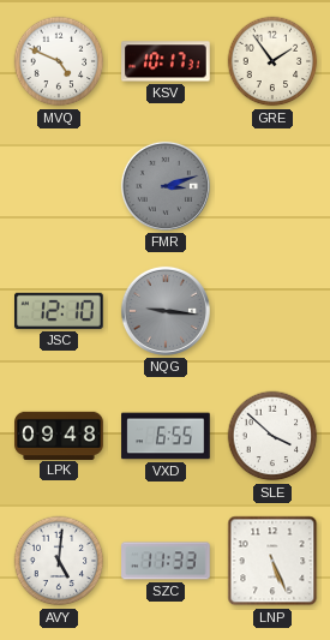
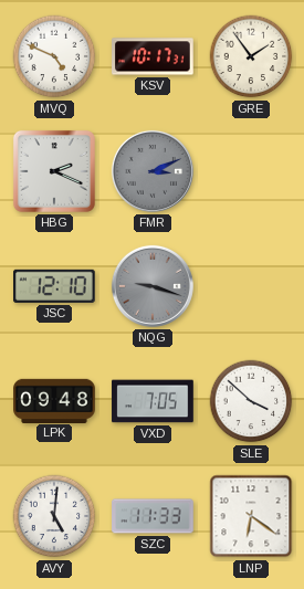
HBG: none -> 2:19
FMR: 3:12 -> 3:11
NQG: 9:16 -> 9:18
VXD: 6:55 -> 7:05
LNP: 5:26 -> 6:21
